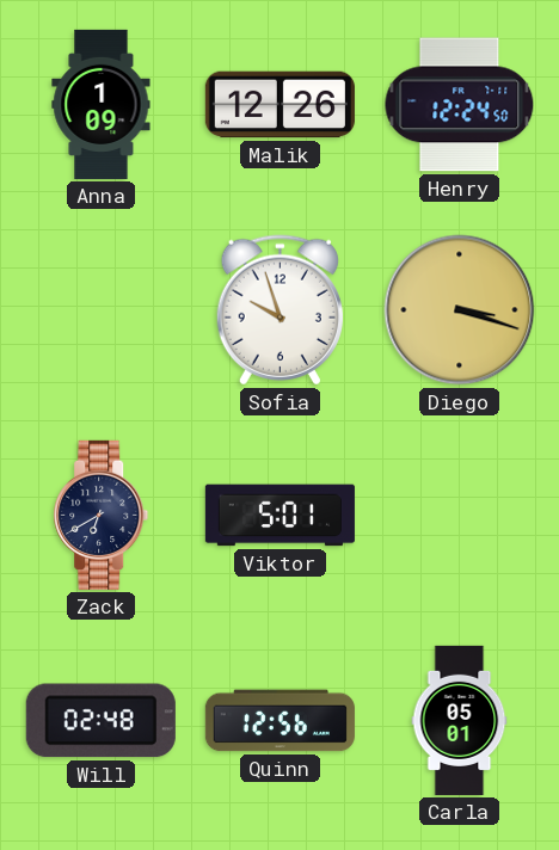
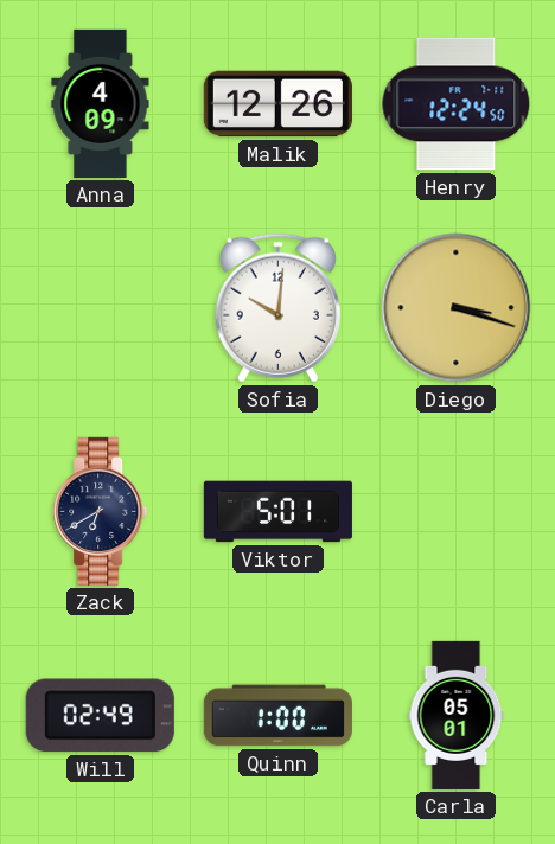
Anna: 1:09 -> 4:09
Sofia: 9:57 -> 10:01
Will: 02:48 -> 02:49
Quinn: 12:56 -> 1:00
